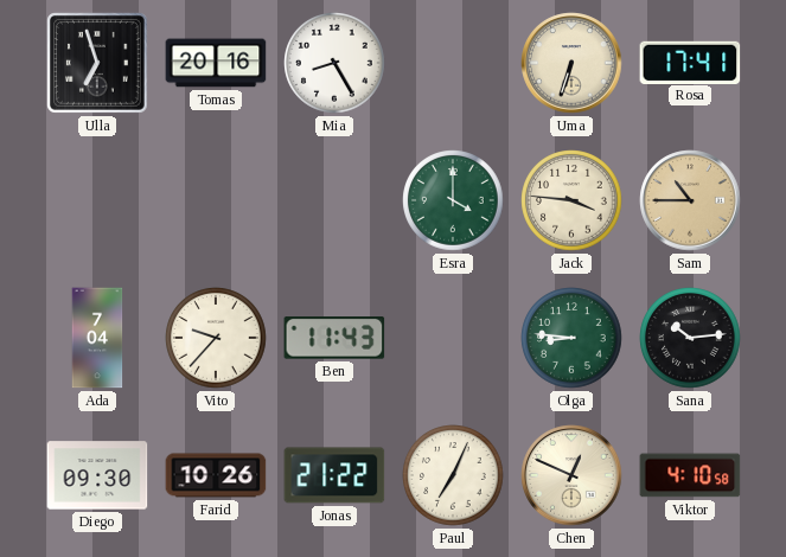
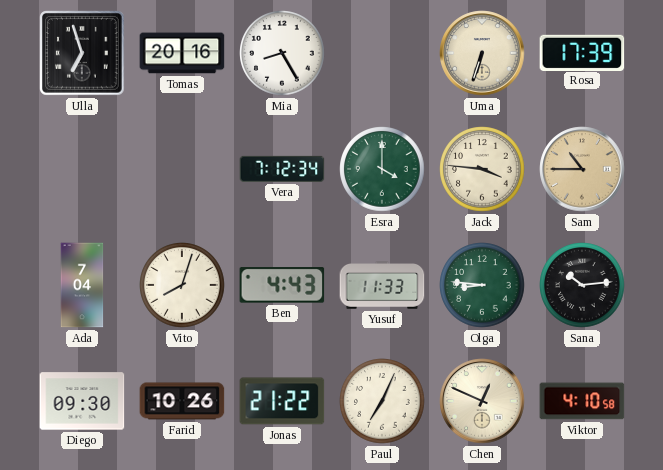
Rosa: 17:41 -> 17:39
Vera: none -> 7:12
Vito: 9:37 -> 8:03
Ben: 11:43 -> 4:43
Yusuf: none -> 11:33
